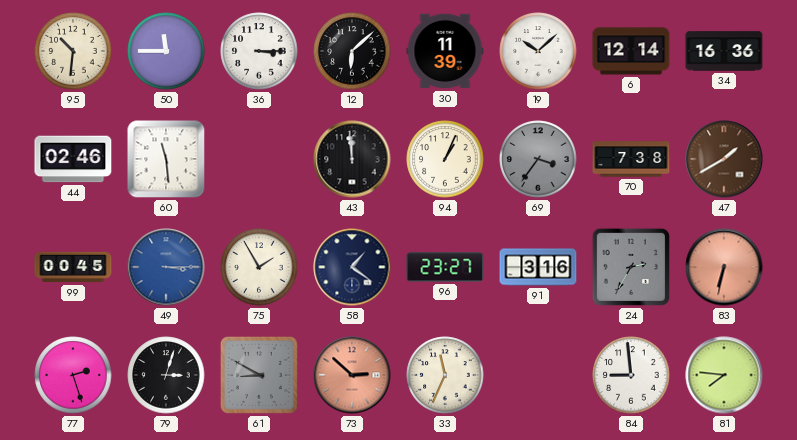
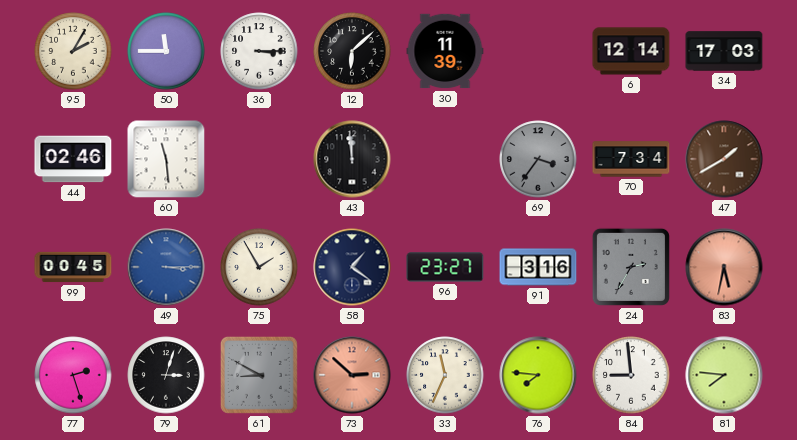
95: 10:31 -> 2:05
19: 10:08 -> none
34: 16:36 -> 17:03
94: 1:04 -> none
70: 7:38 -> 7:34
83: 6:32 -> 5:32
76: none -> 7:46
